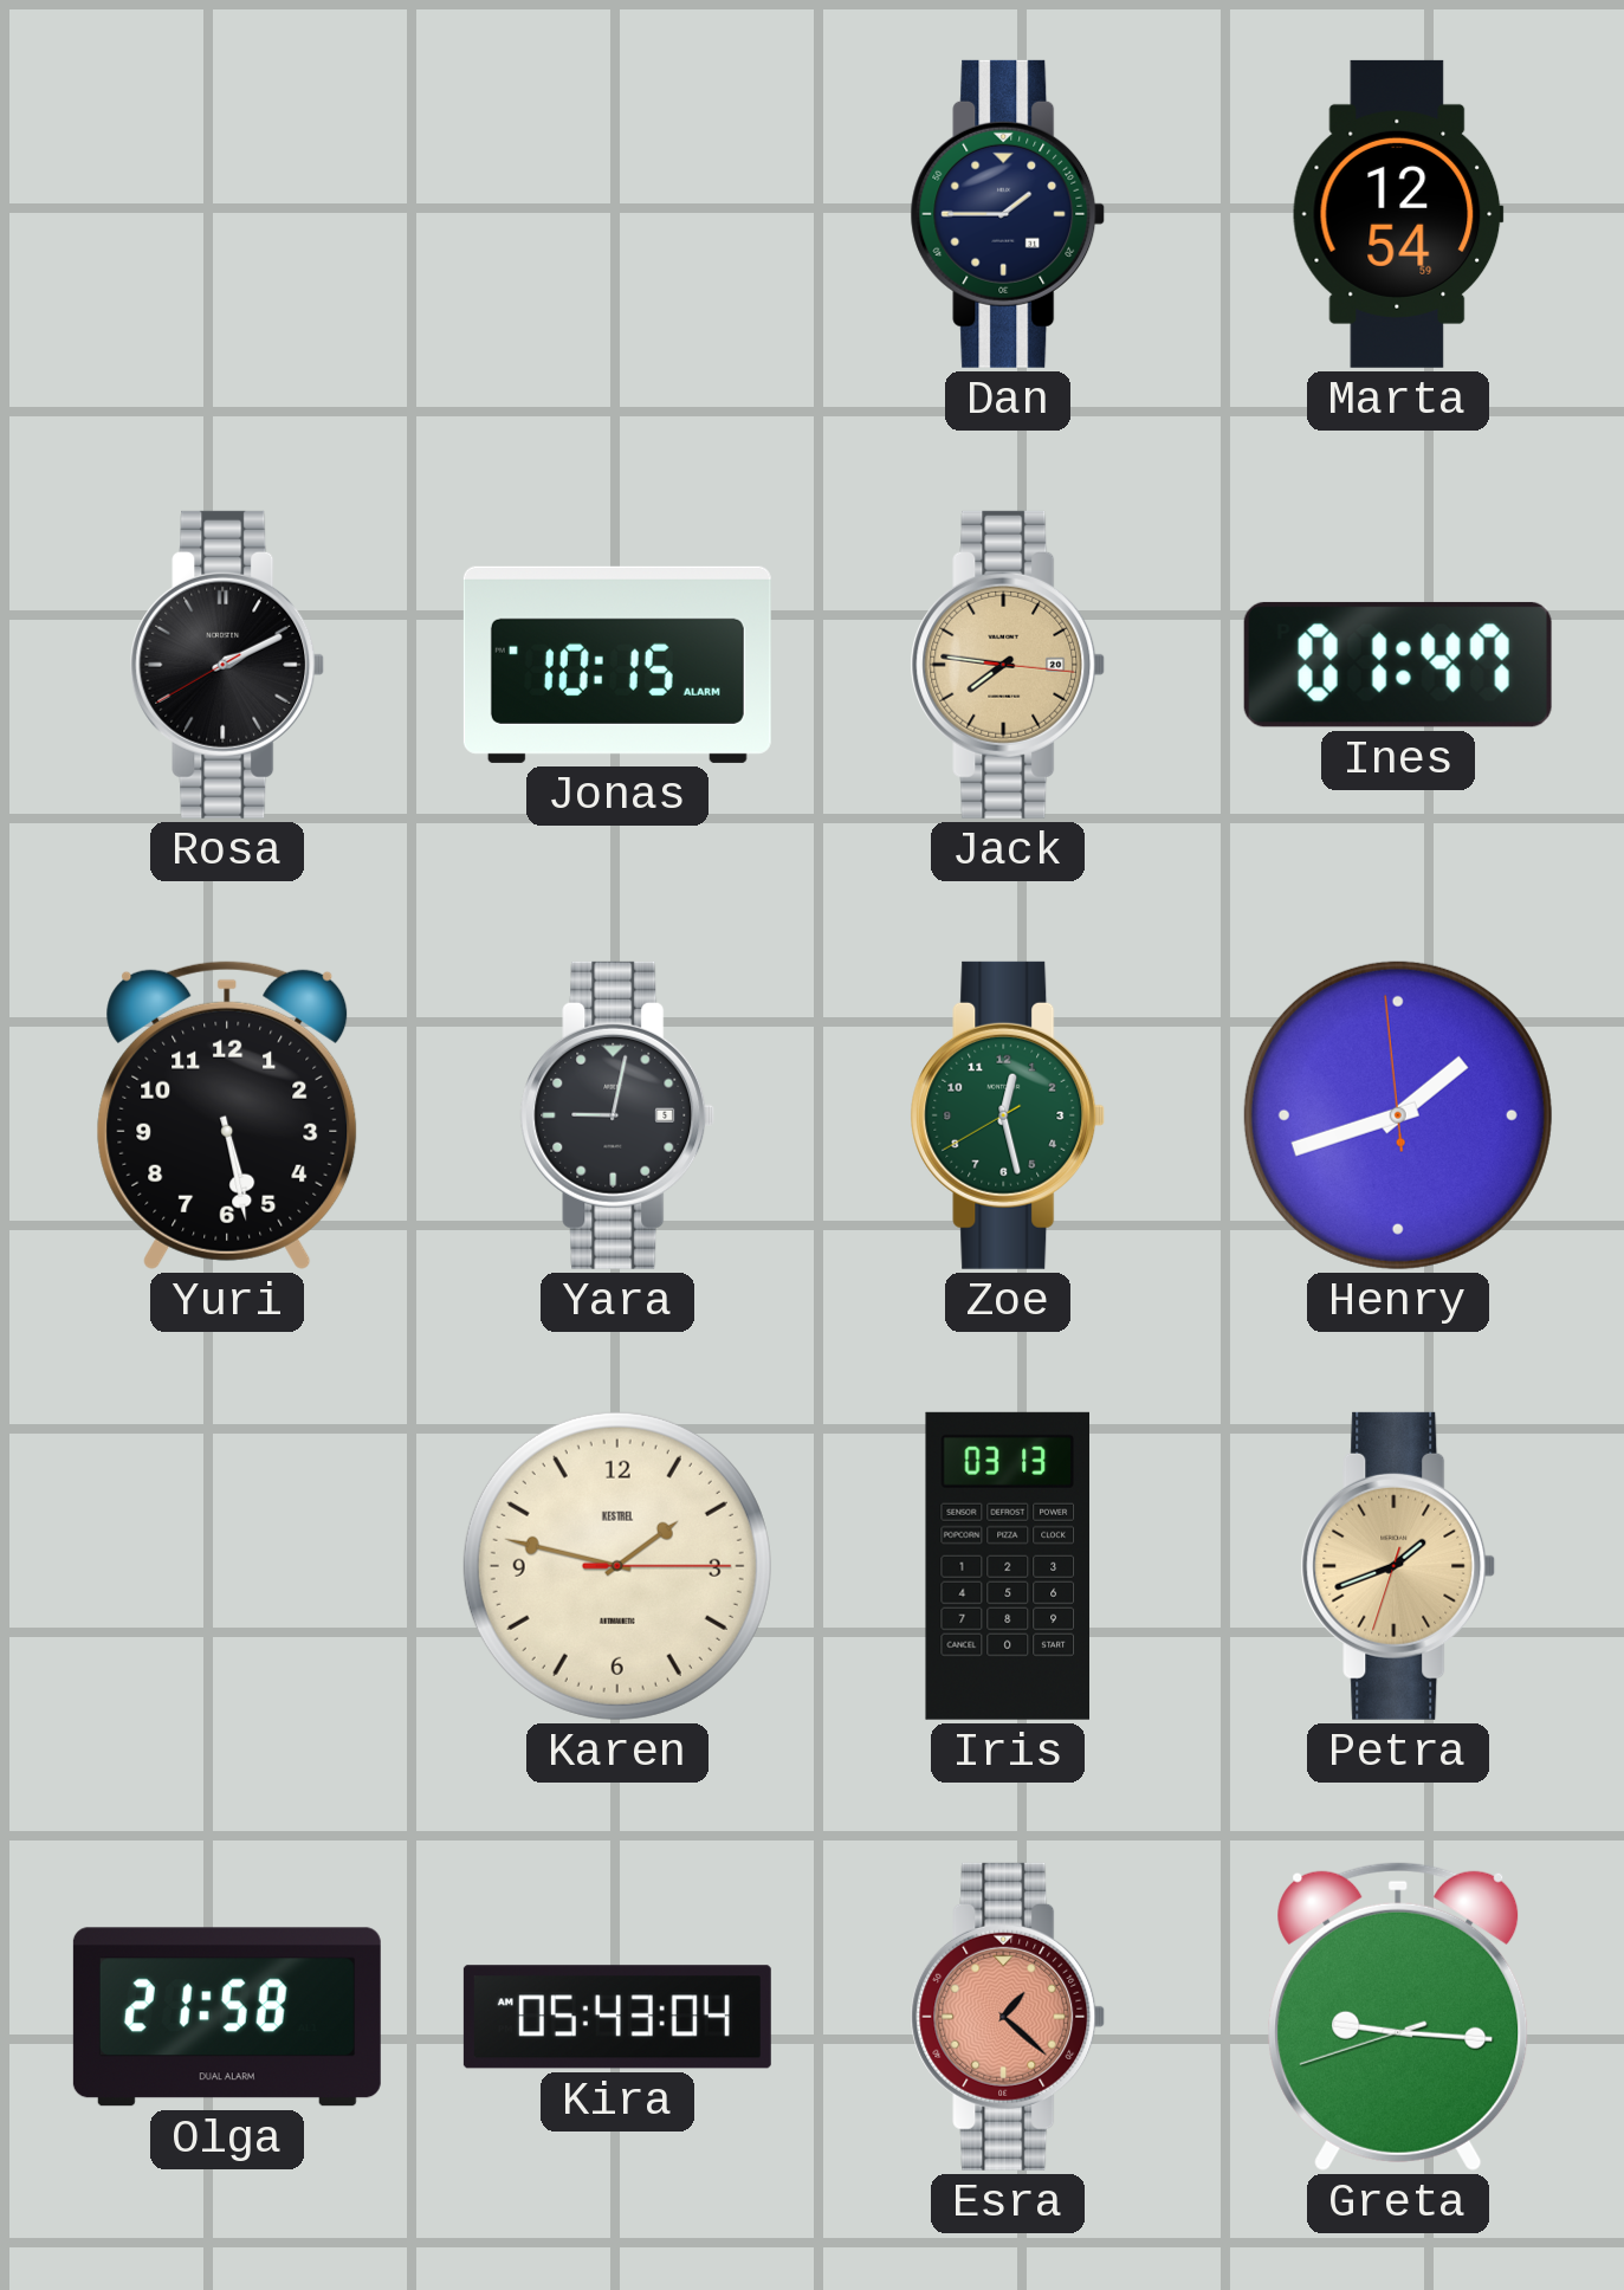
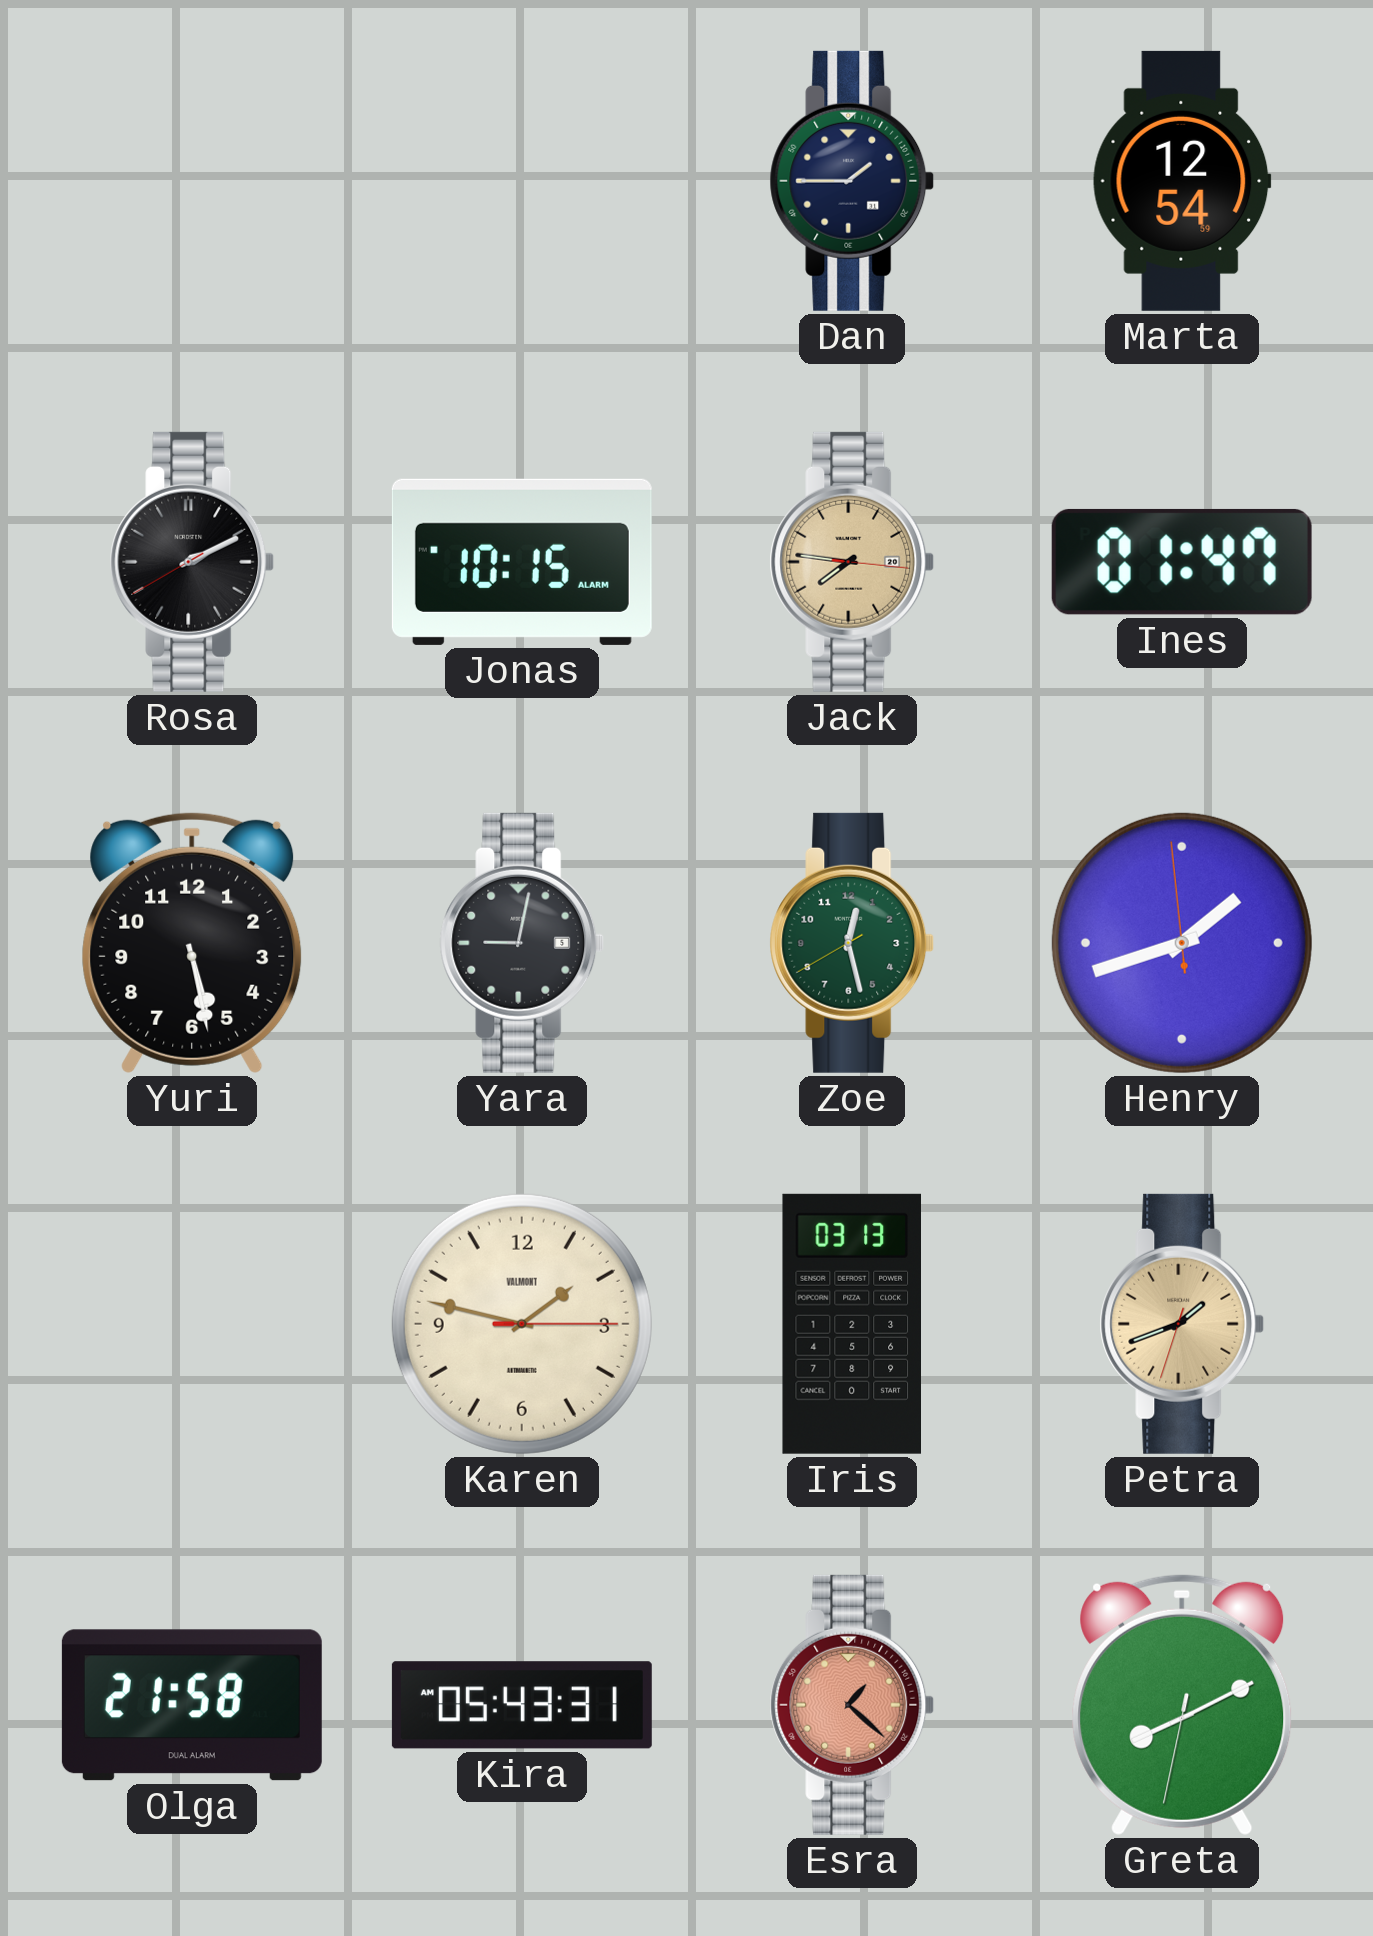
Karen brand: KESTREL -> VALMONT
Kira: 05:43:04 -> 05:43:31
Greta: 9:15 -> 8:10
